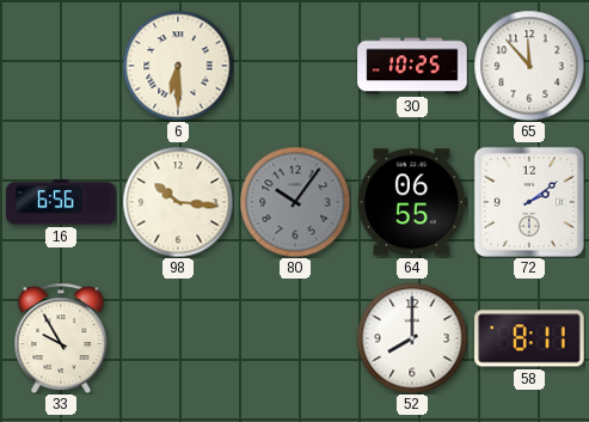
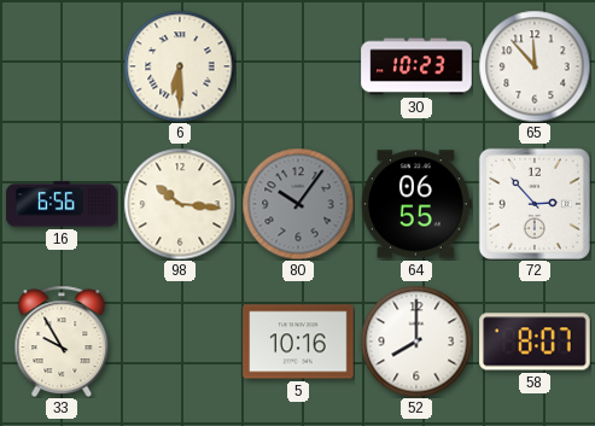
30: 10:25 -> 10:23
72: 2:09 -> 2:53
5: none -> 10:16
58: 8:11 -> 8:07
